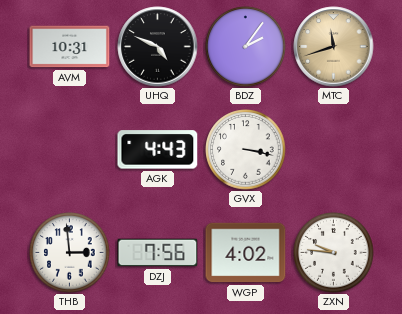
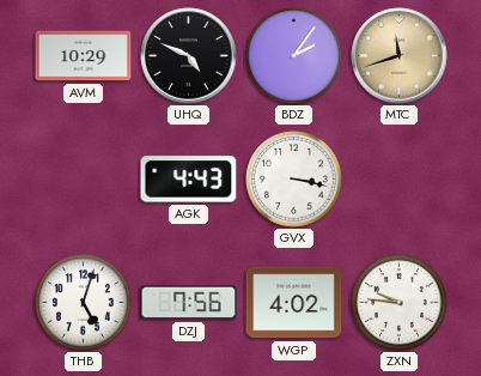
AVM: 10:31 -> 10:29
THB: 2:59 -> 5:03
